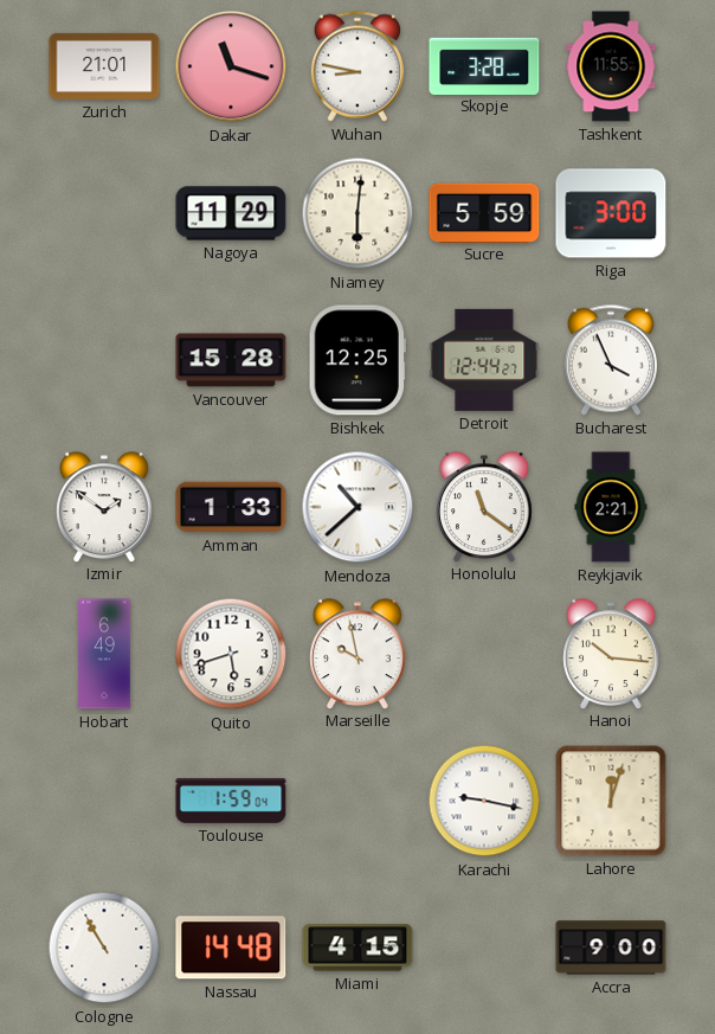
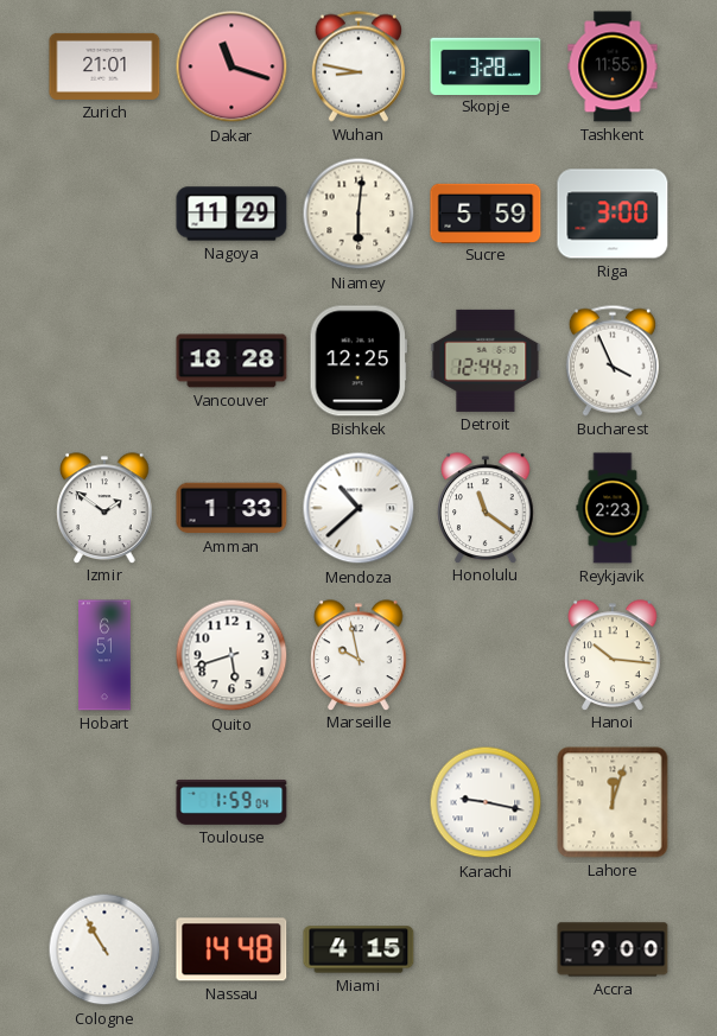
Vancouver: 15:28 -> 18:28
Reykjavik: 2:21 -> 2:23
Hobart: 6:49 -> 6:51
